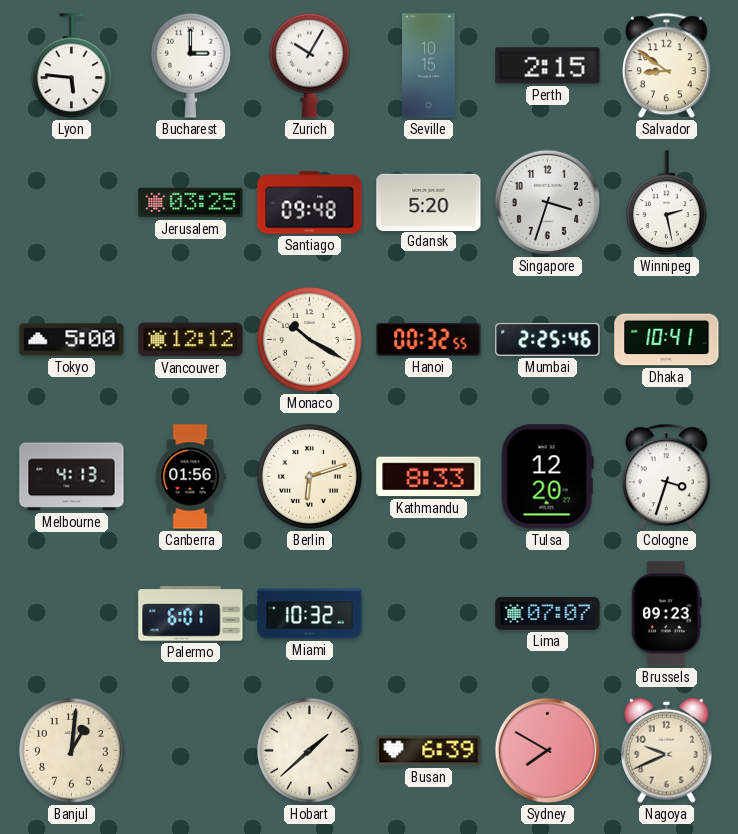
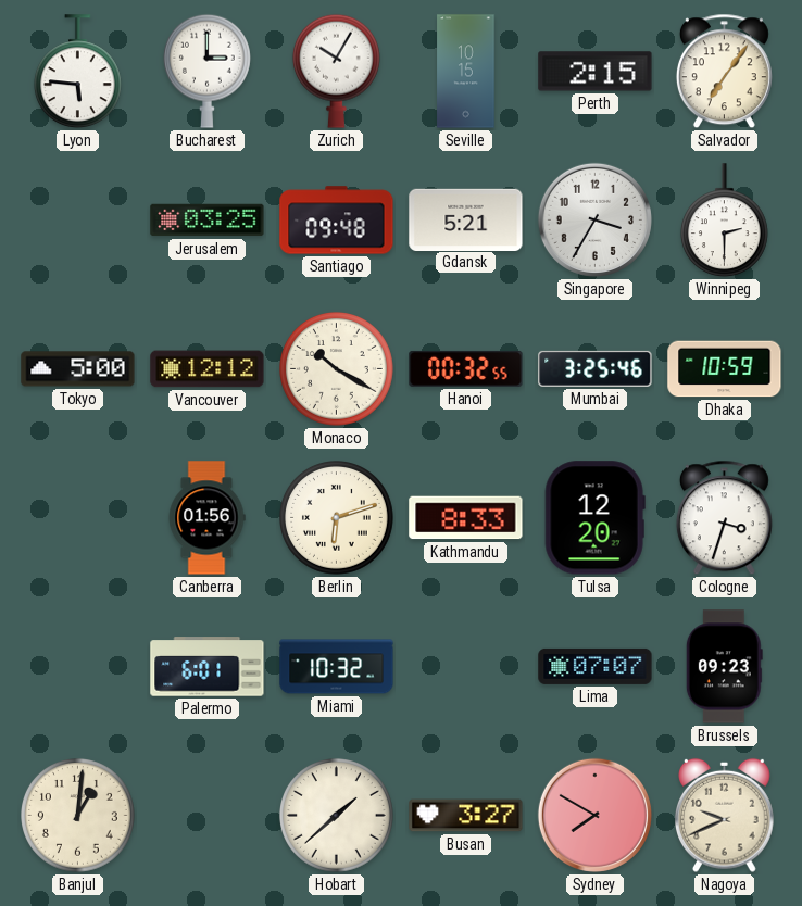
Salvador: 8:51 -> 7:06
Gdansk: 5:20 -> 5:21
Singapore: 3:33 -> 3:35
Winnipeg: 2:28 -> 2:30
Mumbai: 2:25 -> 3:25
Dhaka: 10:41 -> 10:59
Melbourne: 4:13 -> none
Busan: 6:39 -> 3:27
